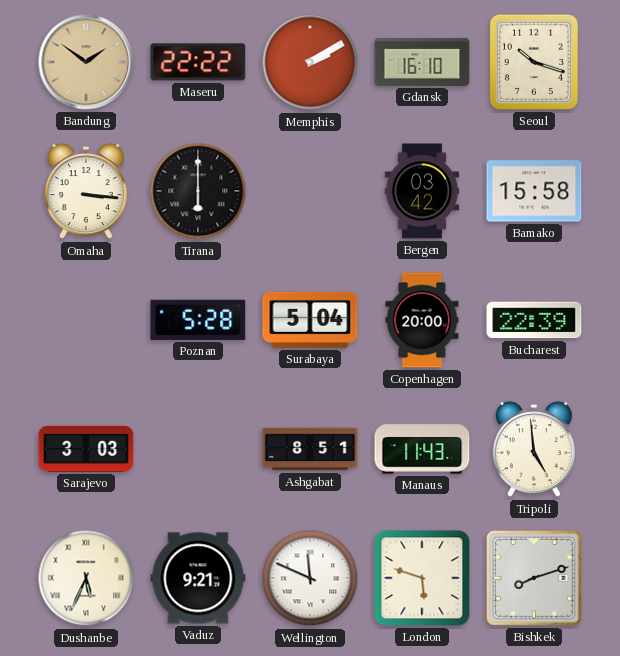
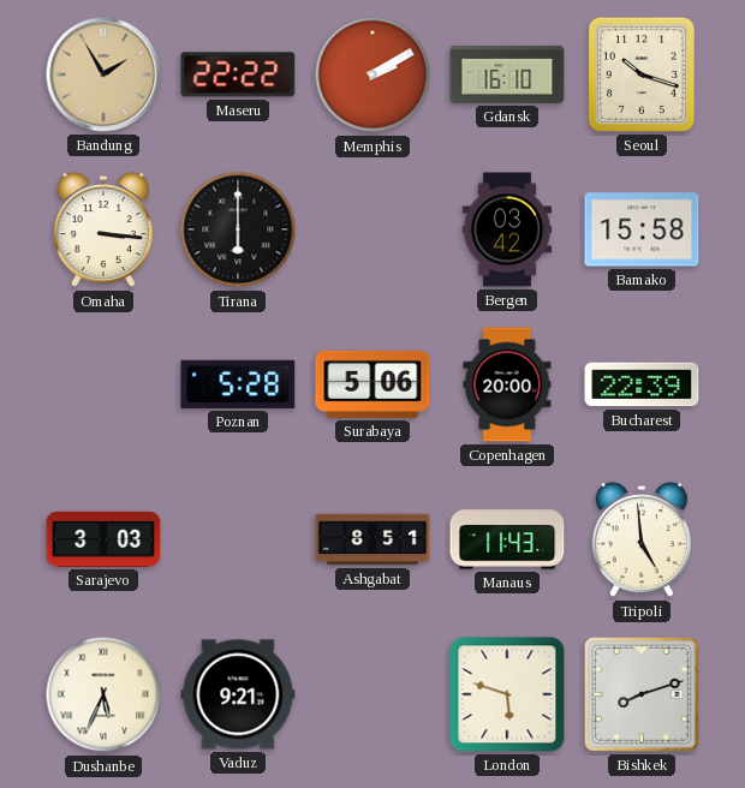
Bandung: 1:51 -> 1:55
Surabaya: 5:04 -> 5:06
Wellington: 11:49 -> none
